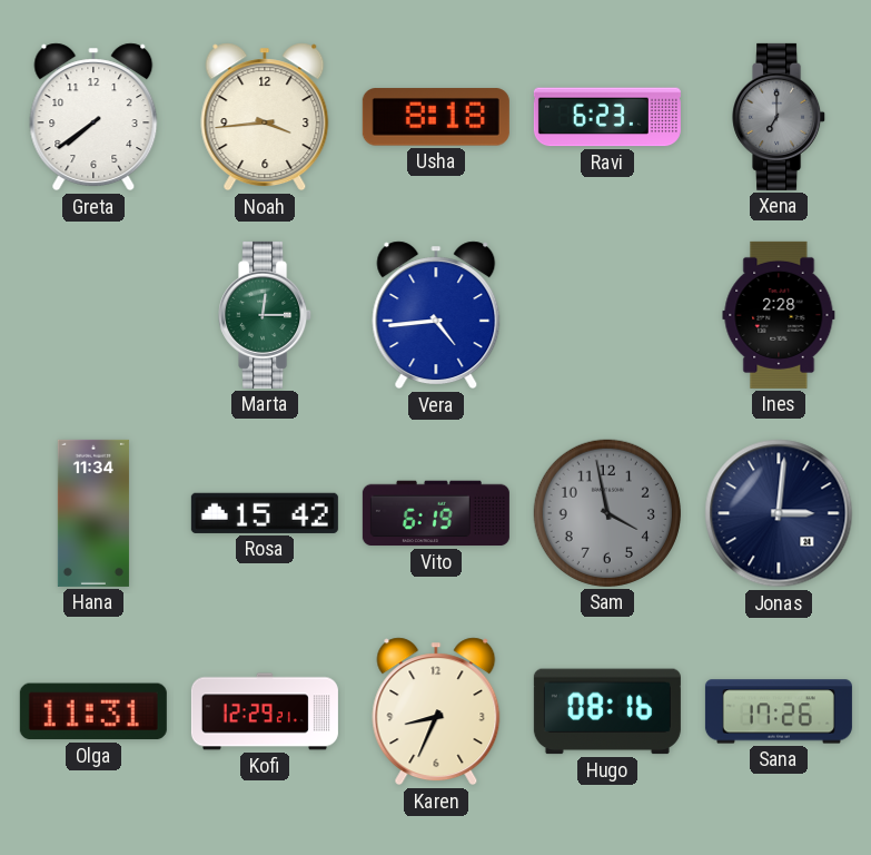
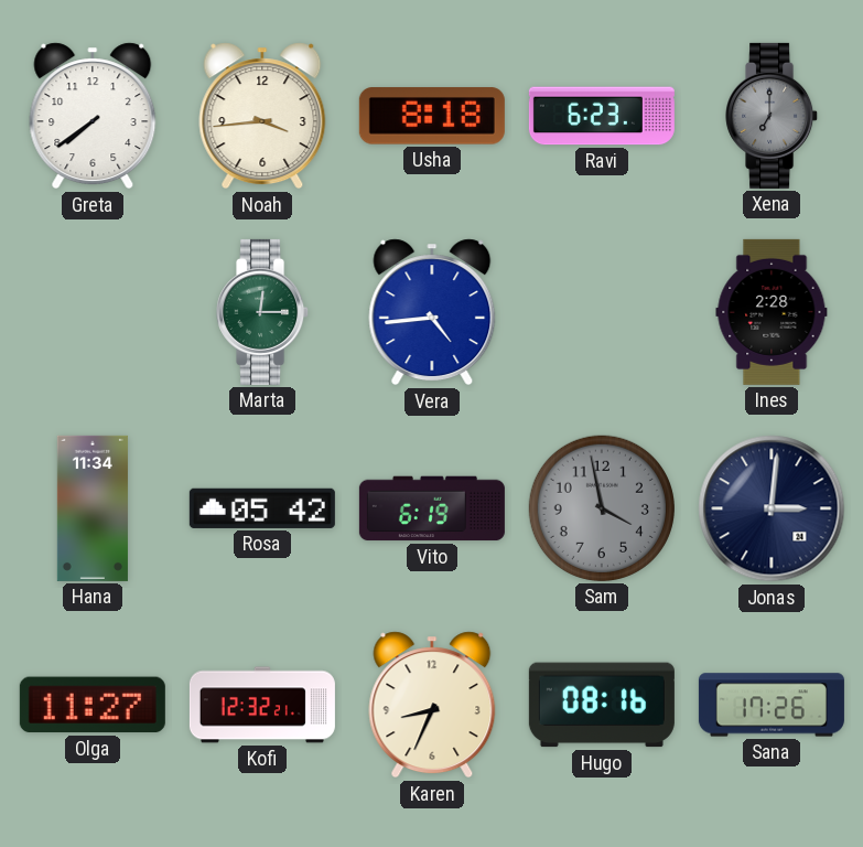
Rosa: 15:42 -> 05:42
Olga: 11:31 -> 11:27
Kofi: 12:29 -> 12:32
